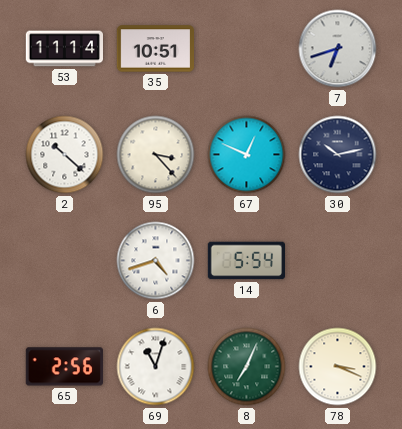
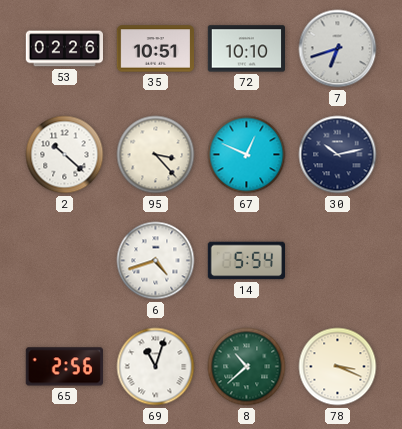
53: 11:14 -> 02:26
72: none -> 10:10
8: 7:04 -> 10:38
